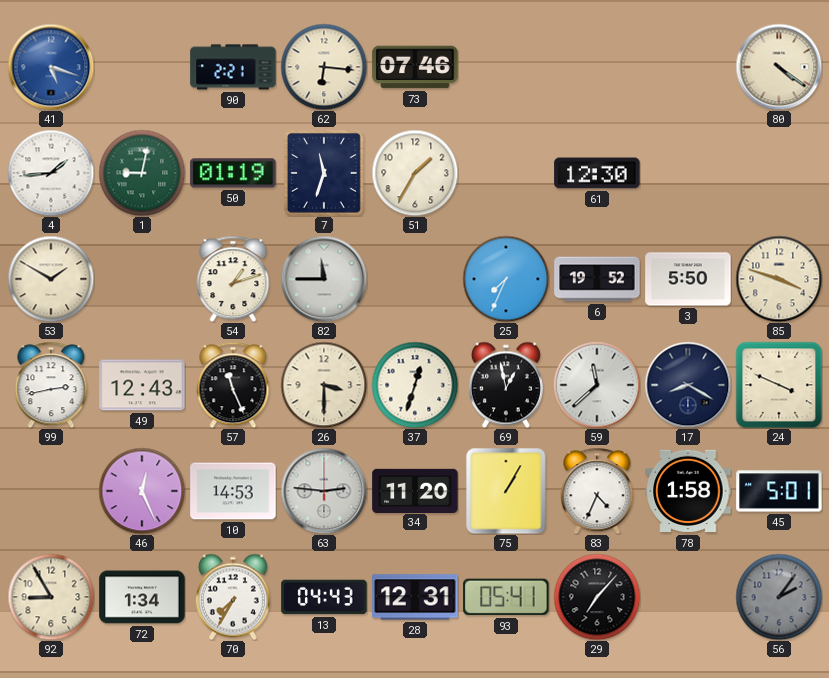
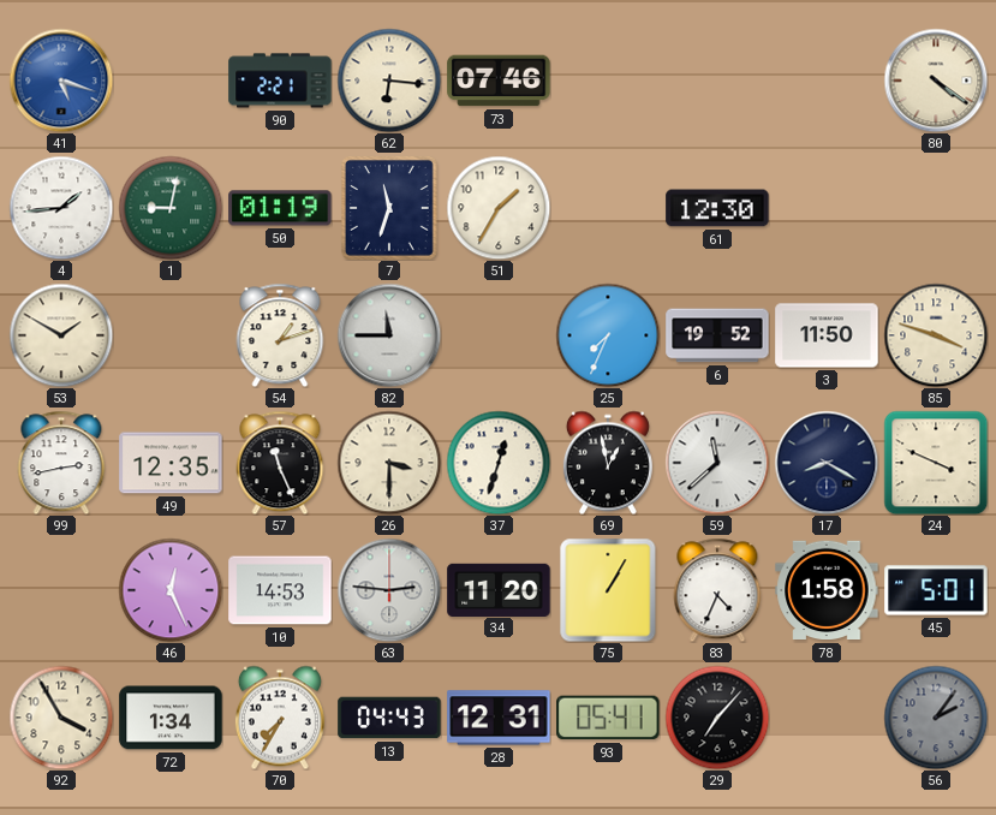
3: 5:50 -> 11:50
49: 12:43 -> 12:35
92: 8:55 -> 3:55
